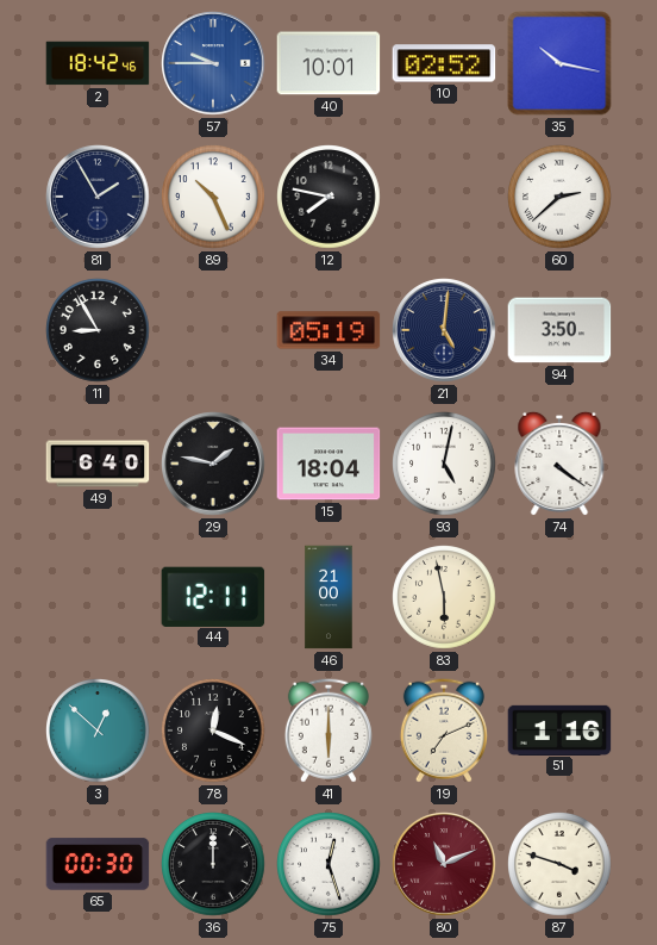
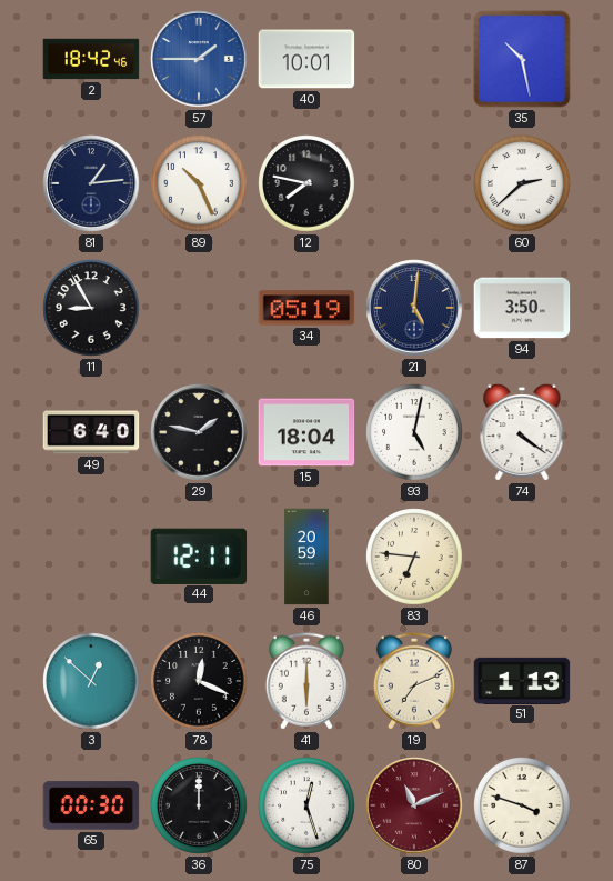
57: 9:45 -> 1:45
10: 02:52 -> none
35: 10:17 -> 10:28
81: 1:55 -> 1:14
46: 21:00 -> 20:59
83: 5:58 -> 6:46
51: 1:16 -> 1:13
